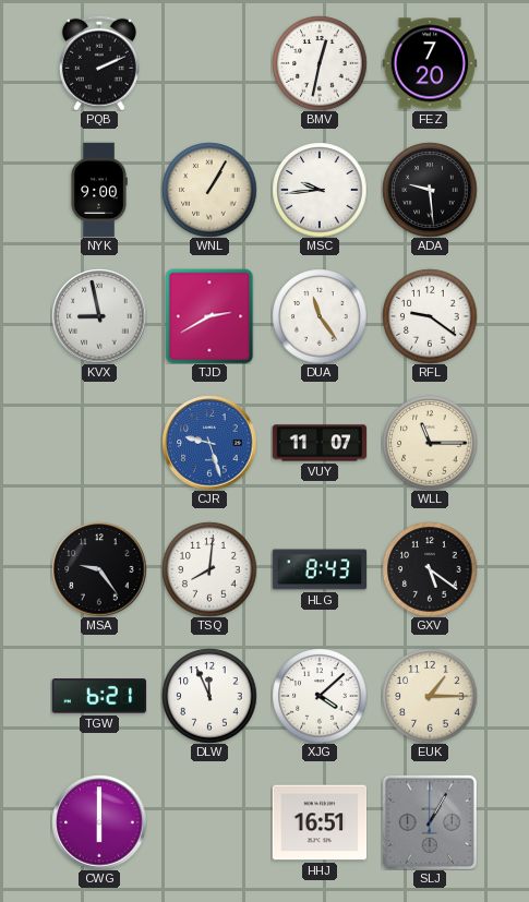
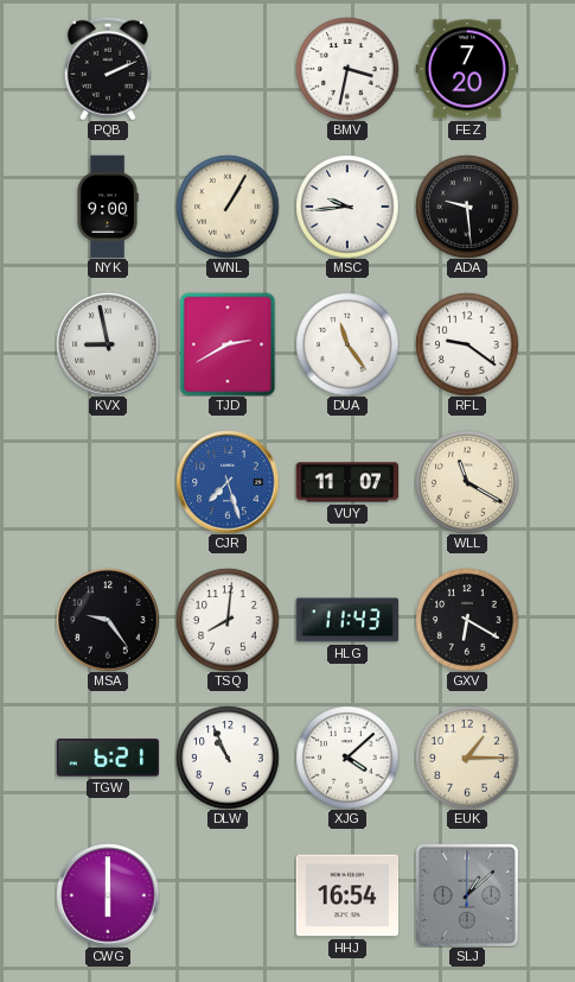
BMV: 12:32 -> 3:32
CJR: 9:27 -> 7:27
WLL: 11:15 -> 11:20
HLG: 8:43 -> 11:43
GXV: 5:21 -> 6:20
DLW: 11:56 -> 10:56
HHJ: 16:51 -> 16:54
SLJ: 1:05 -> 1:08
